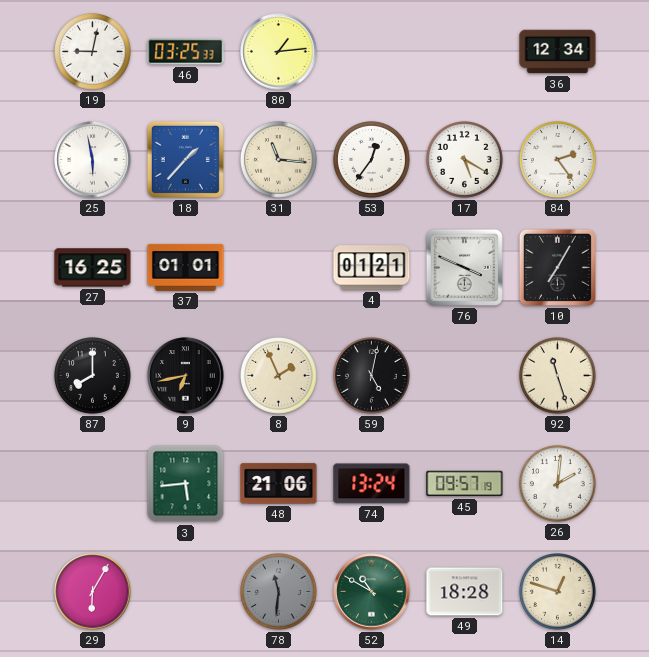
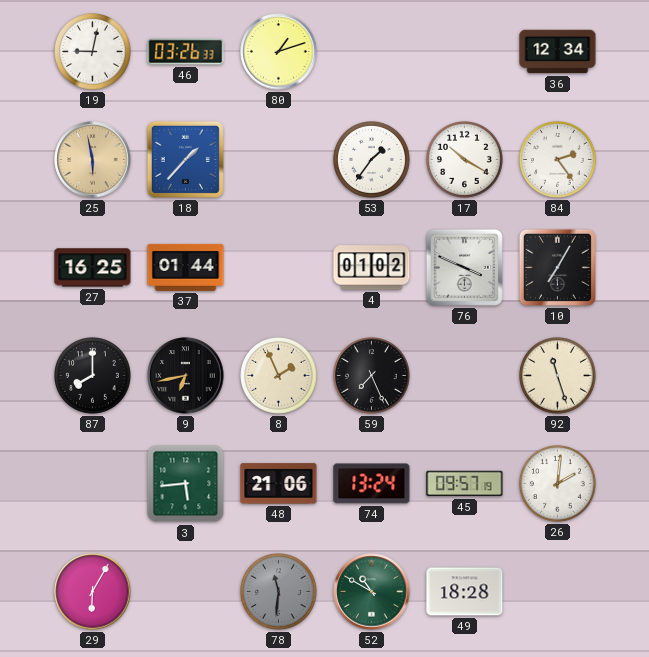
46: 03:25 -> 03:26
80: 1:14 -> 1:12
25 dial: white -> champagne
31: 11:16 -> none
53: 12:36 -> 1:36
17: 5:20 -> 10:20
37: 01:01 -> 01:44
4: 01:21 -> 01:02
59: 5:02 -> 7:26
14: 12:48 -> none
